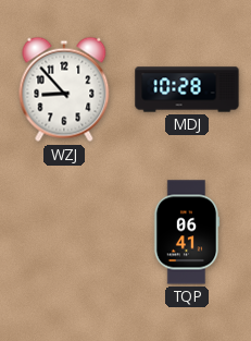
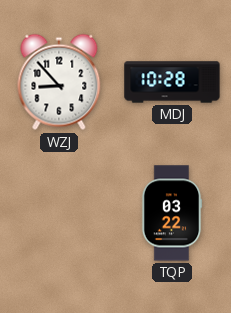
TQP: 06:41 -> 03:22
